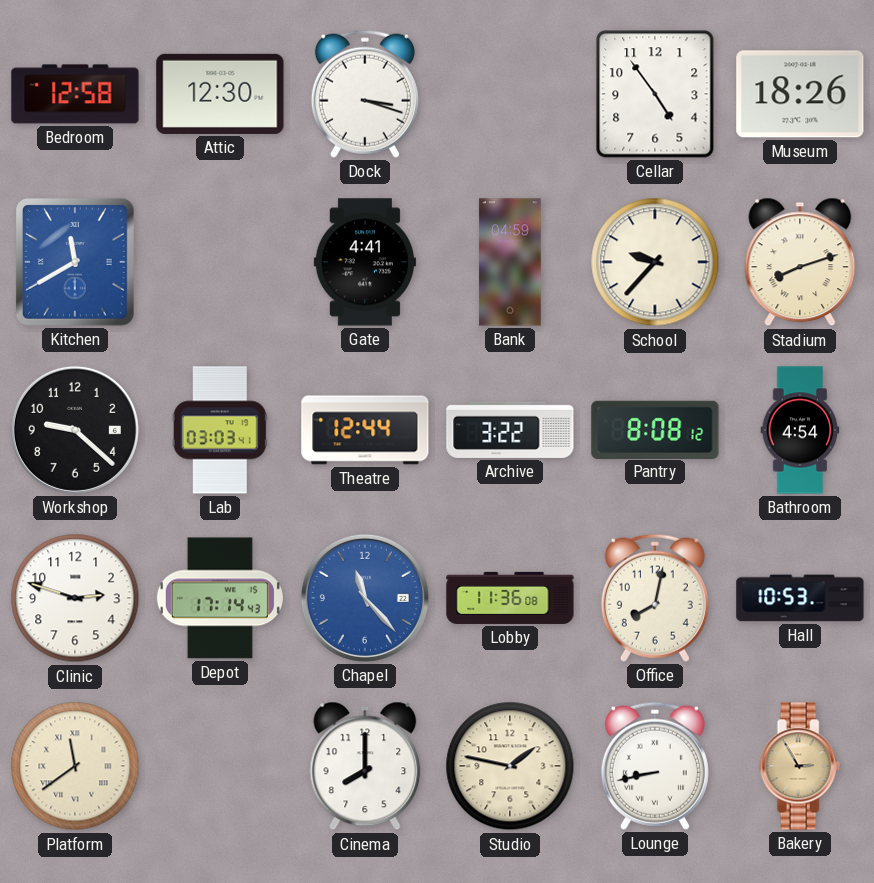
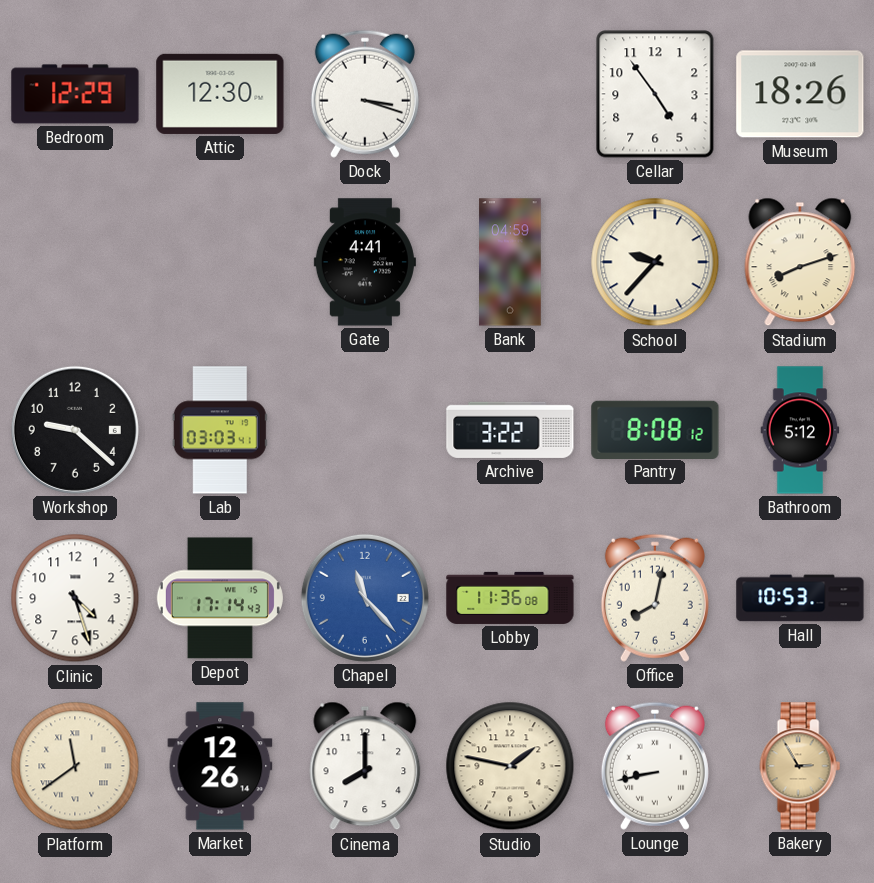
Bedroom: 12:58 -> 12:29
Kitchen: 11:40 -> none
Theatre: 12:44 -> none
Bathroom: 4:54 -> 5:12
Clinic: 2:48 -> 4:27
Market: none -> 12:26
